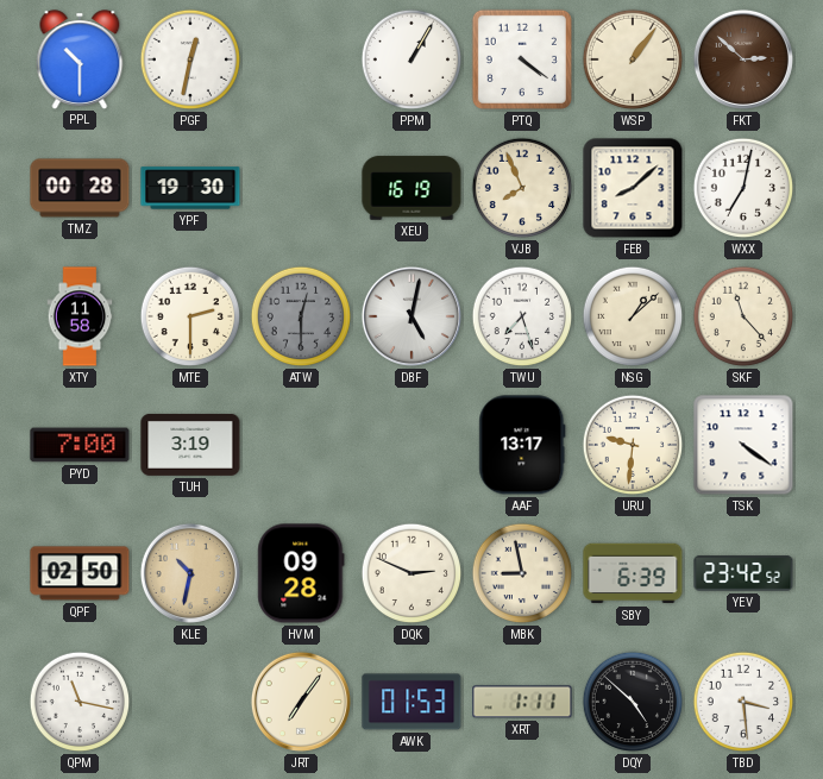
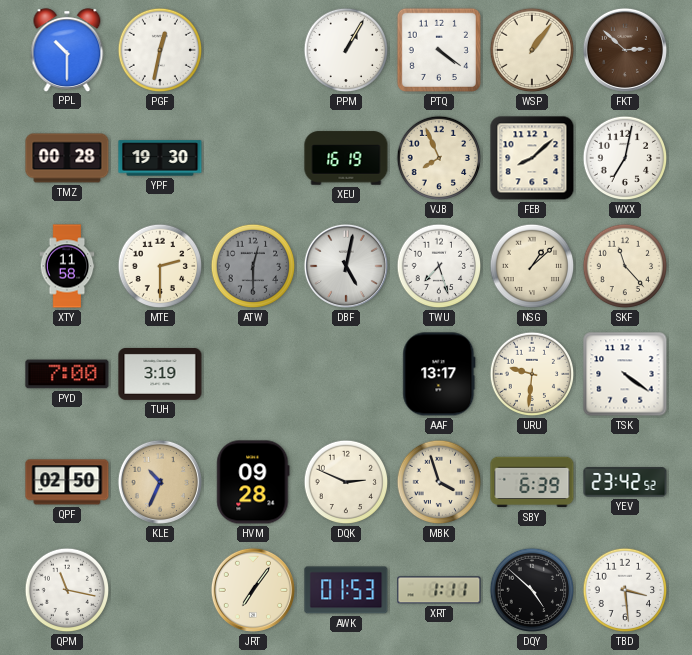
KLE: 10:32 -> 10:34
MBK: 8:58 -> 3:57
